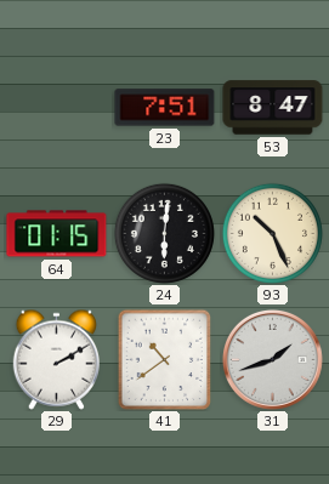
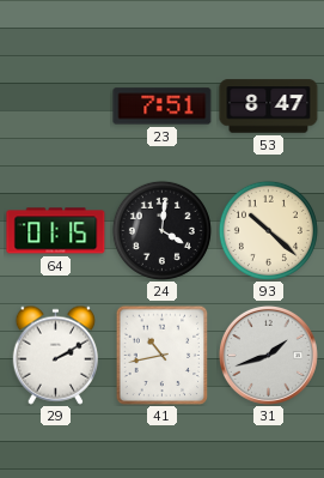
24: 6:01 -> 4:01
93: 10:26 -> 10:22
41: 10:39 -> 10:43
